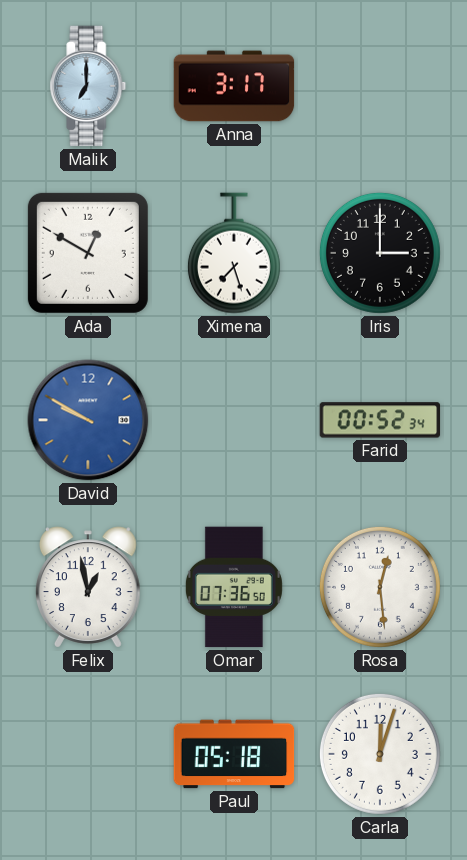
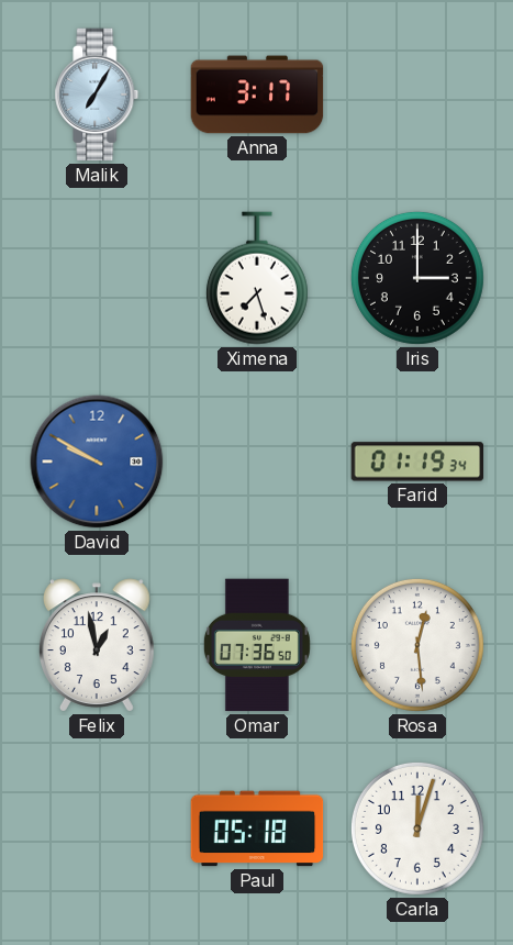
Malik: 7:00 -> 7:05
Ada: 12:50 -> none
Farid: 00:52 -> 01:19
